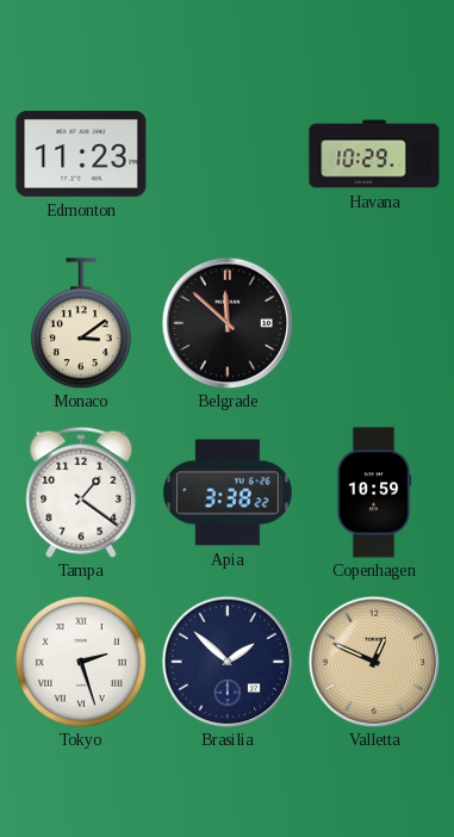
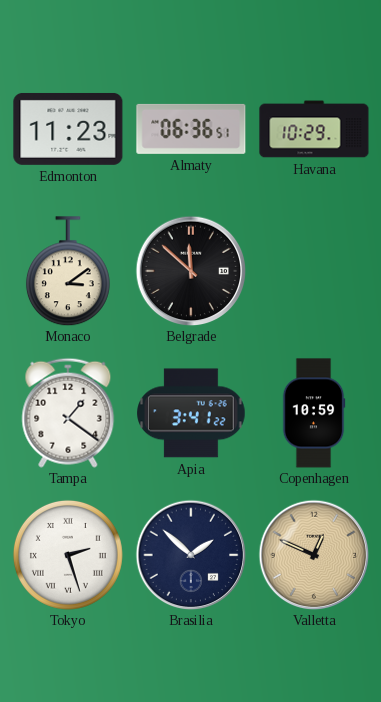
Almaty: none -> 06:36
Apia: 3:38 -> 3:41
